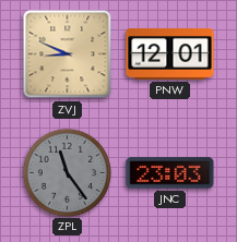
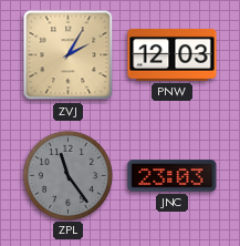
ZVJ: 8:49 -> 2:05
PNW: 12:01 -> 12:03
